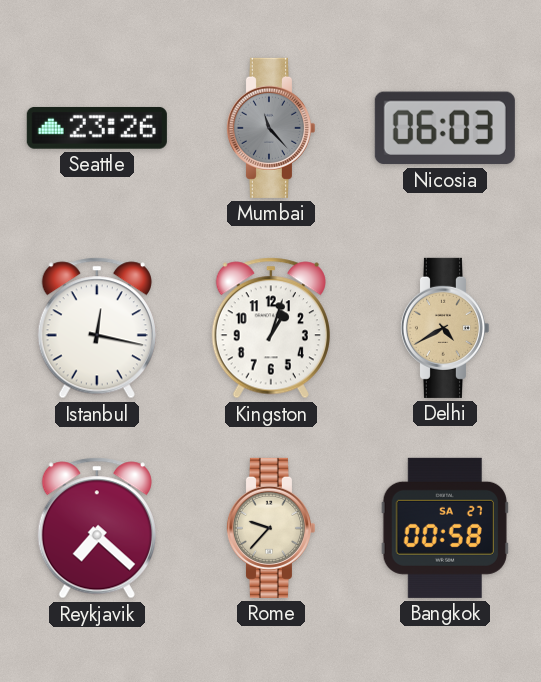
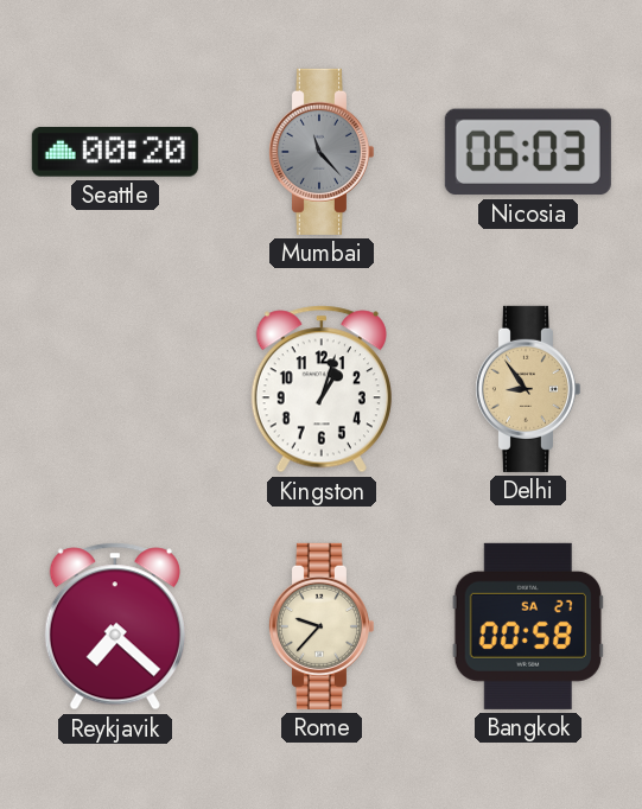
Seattle: 23:26 -> 00:20
Istanbul: 12:17 -> none
Delhi: 4:40 -> 8:54
